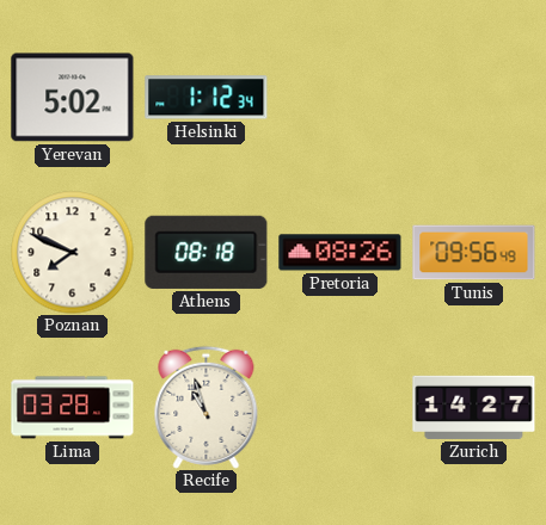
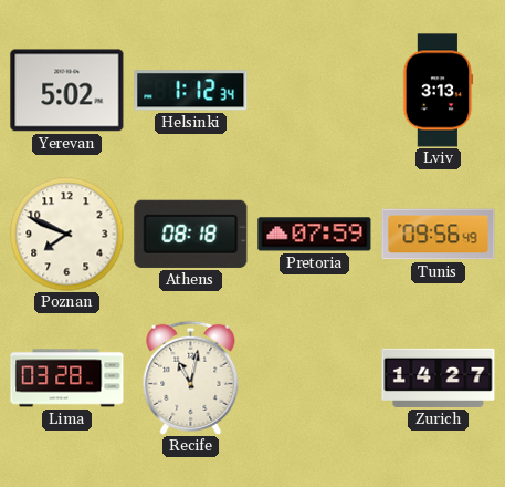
Lviv: none -> 3:13
Pretoria: 08:26 -> 07:59
Recife: 10:57 -> 11:02
